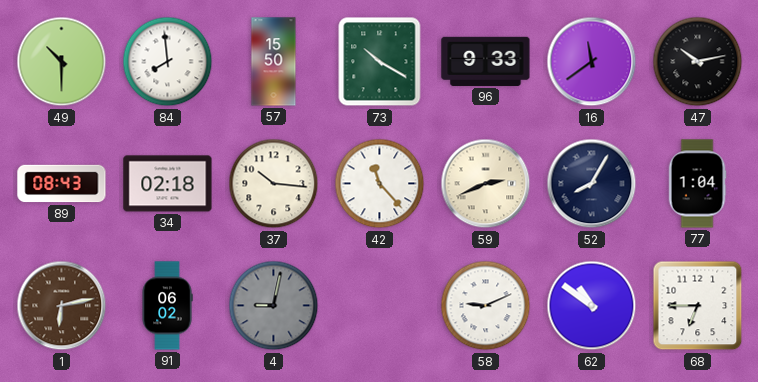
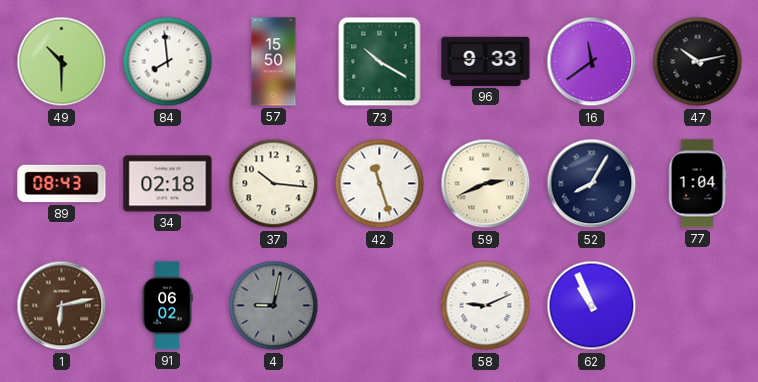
42: 11:23 -> 11:27
62: 10:51 -> 10:56
68: 6:45 -> none
